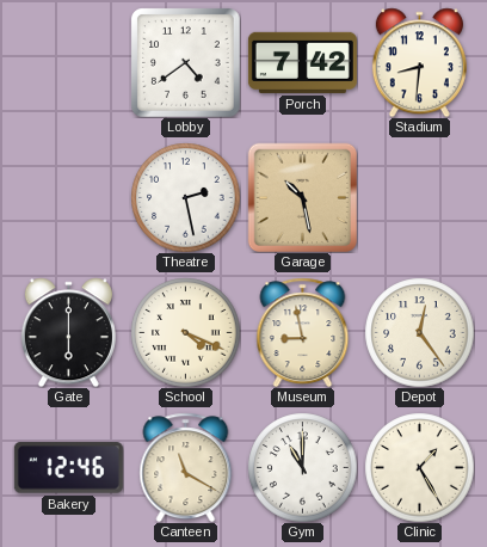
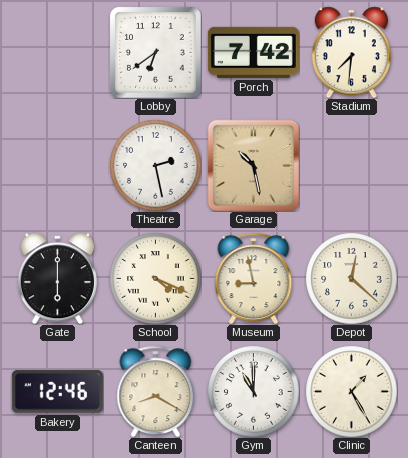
Lobby: 4:39 -> 6:39
Stadium: 8:31 -> 7:31
Depot: 12:24 -> 12:22
Canteen: 11:20 -> 8:20
